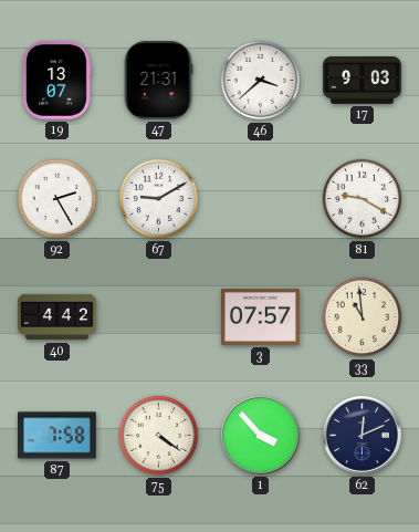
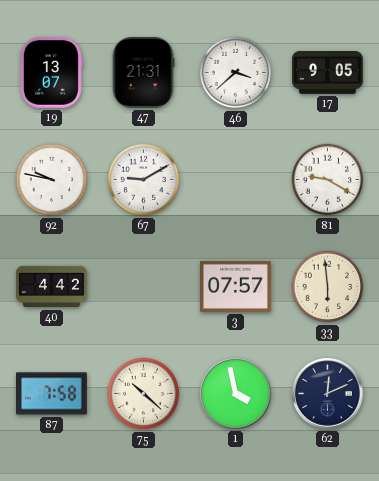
17: 9:03 -> 9:05
92: 2:25 -> 9:47
33: 10:59 -> 5:59
75: 4:21 -> 10:22
1: 3:53 -> 3:58
